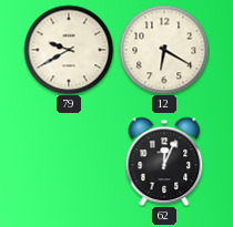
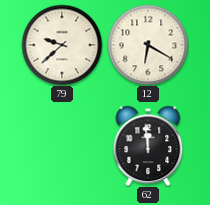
79: 9:40 -> 9:38
62: 12:04 -> 11:59
